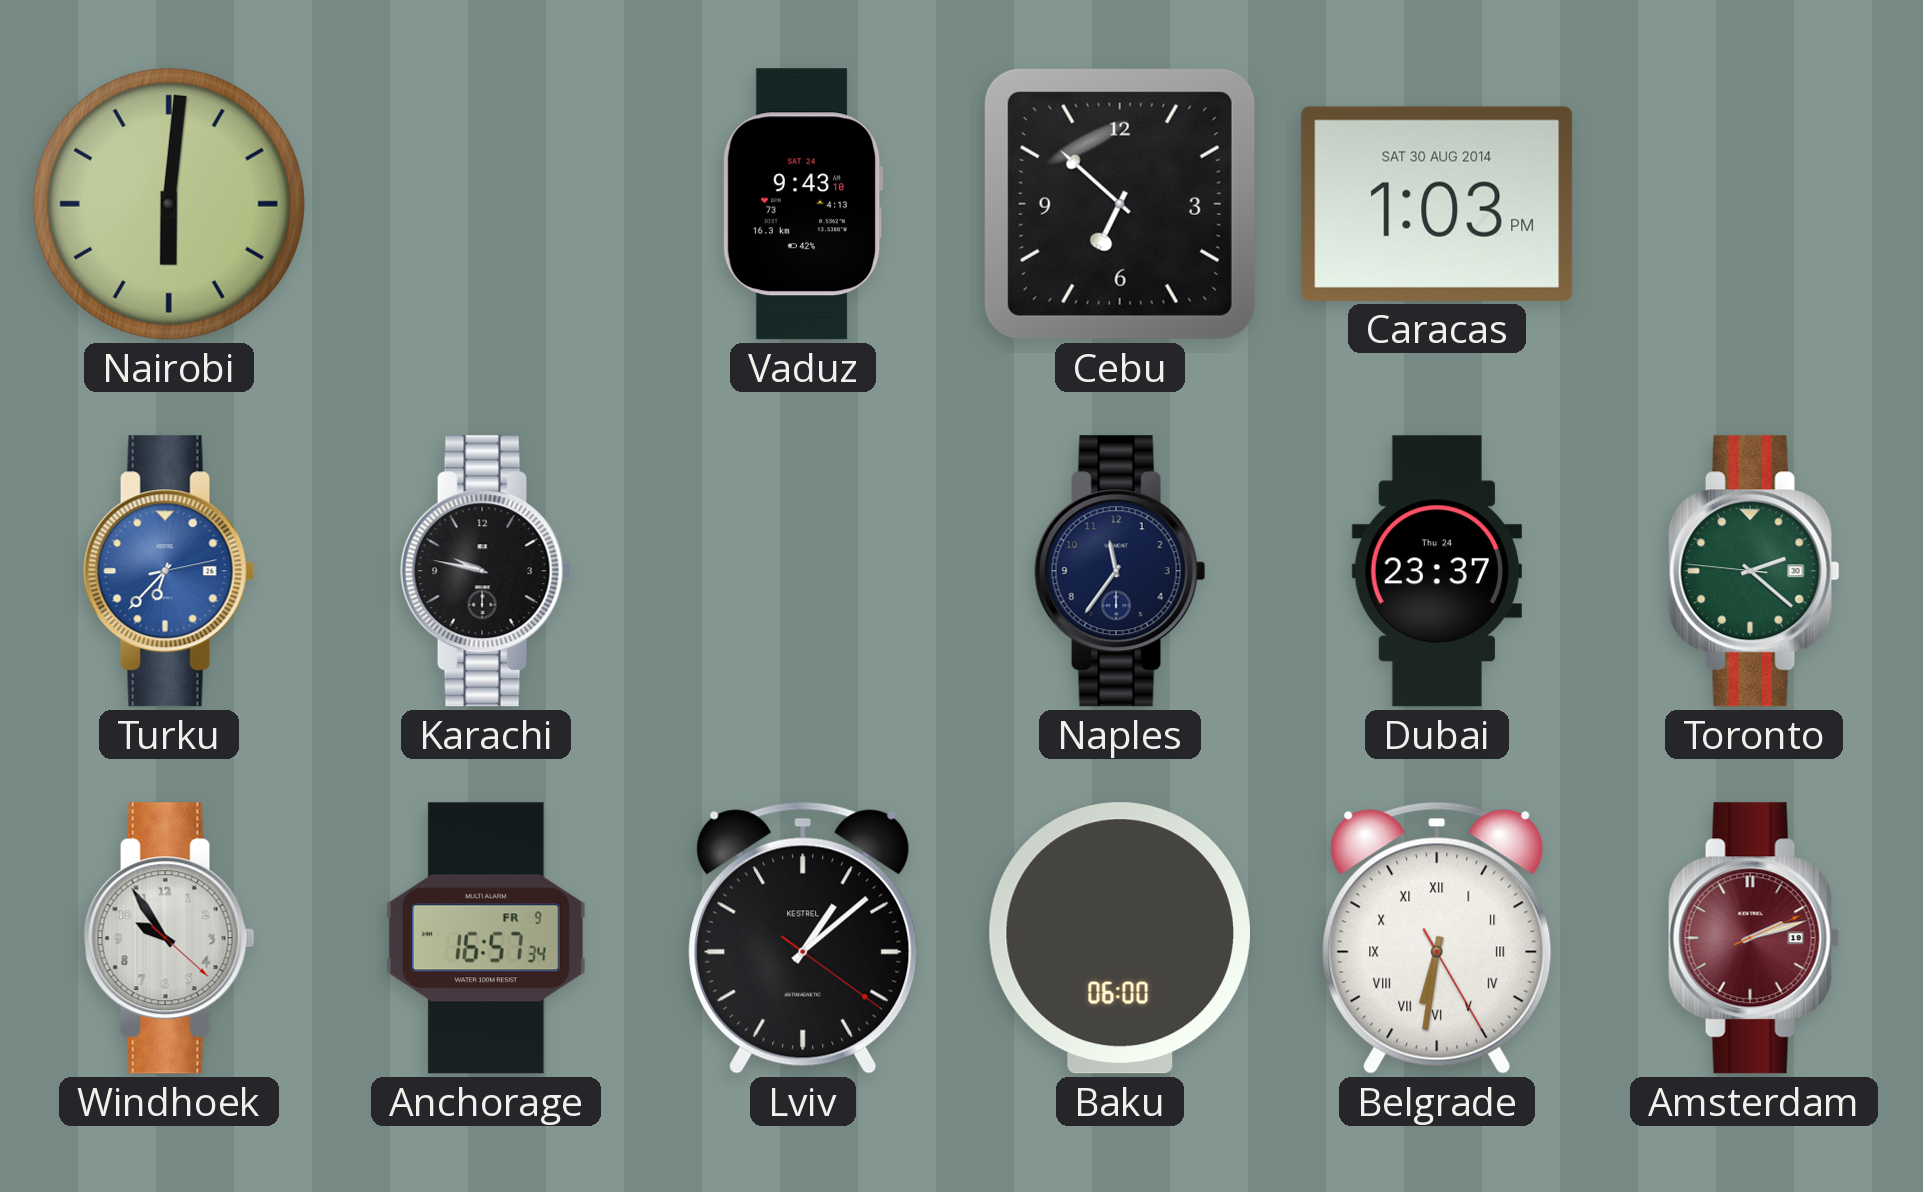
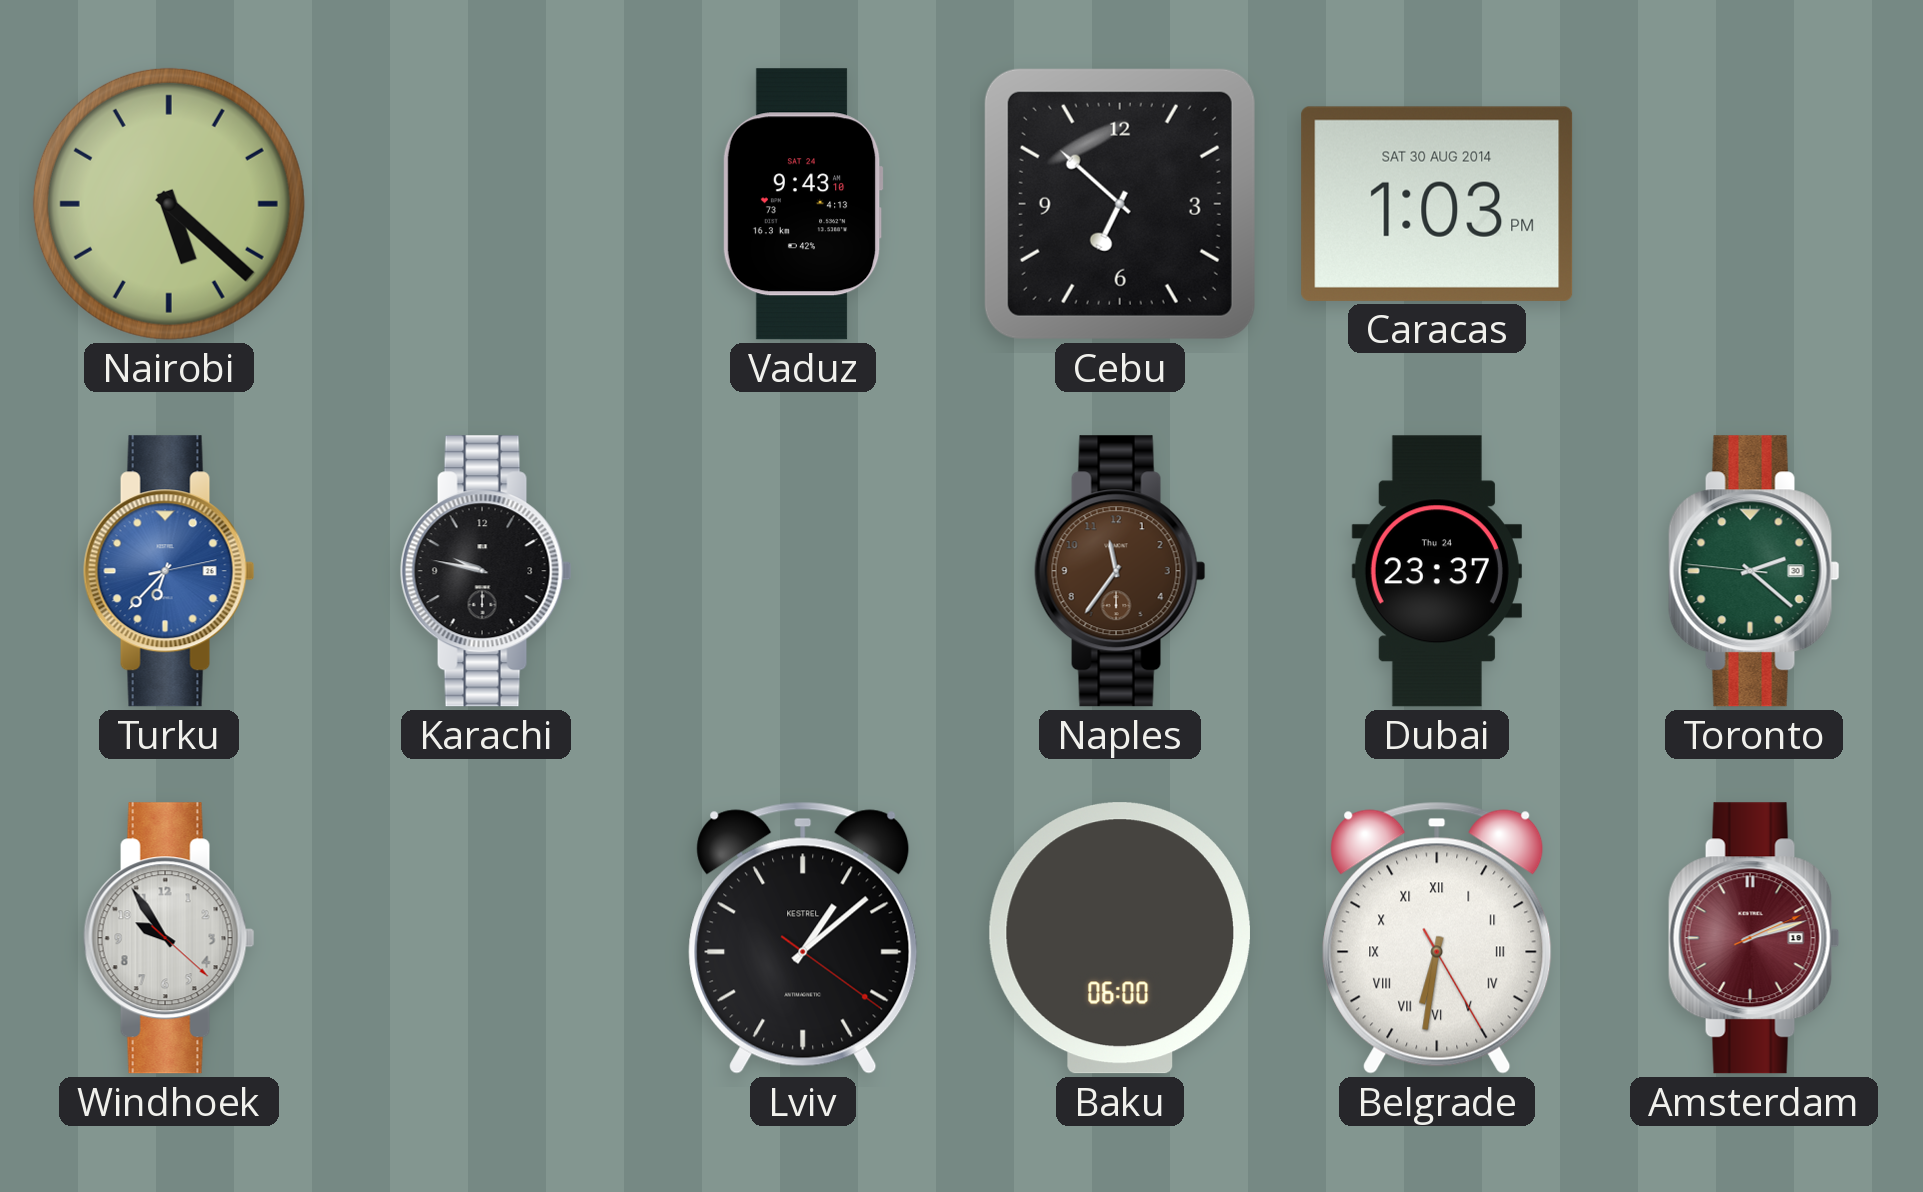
Nairobi: 6:01 -> 5:22
Naples dial: navy -> brown
Anchorage: 16:57 -> none
